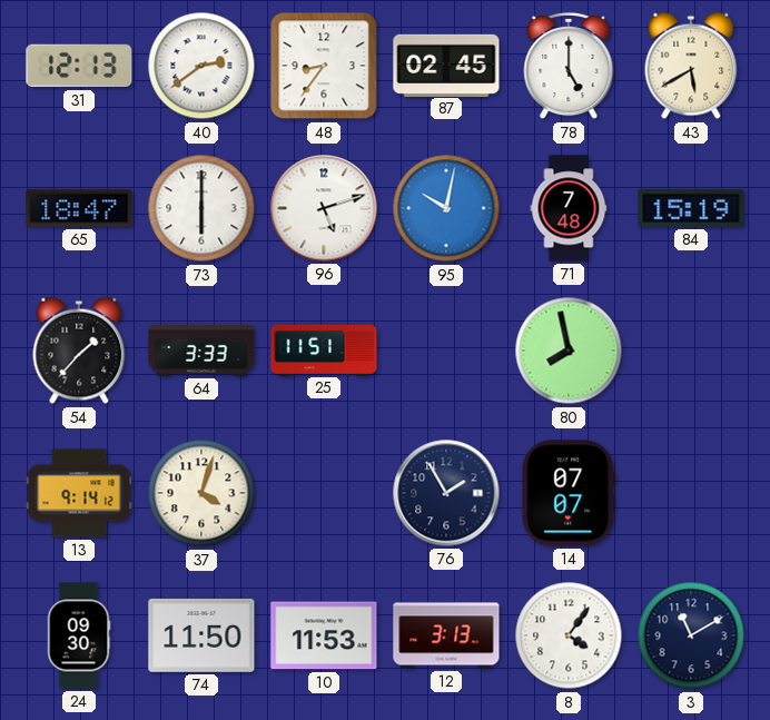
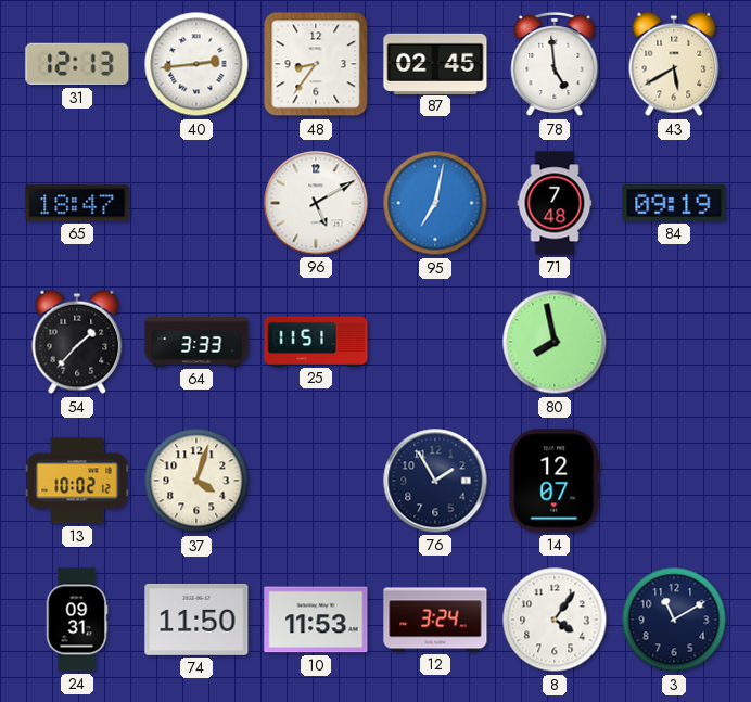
40: 2:39 -> 2:44
78: 5:00 -> 4:59
73: 6:00 -> none
96: 5:12 -> 5:10
95: 10:02 -> 7:02
84: 15:19 -> 09:19
13: 9:14 -> 10:02
14: 07:07 -> 12:07
24: 09:30 -> 09:31
12: 3:13 -> 3:24
